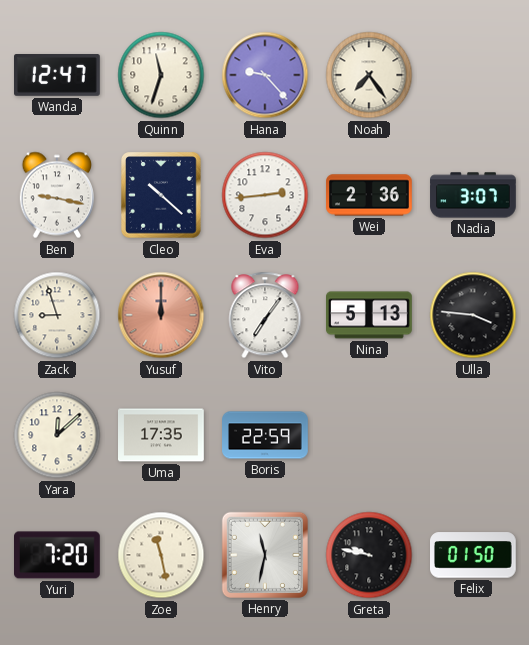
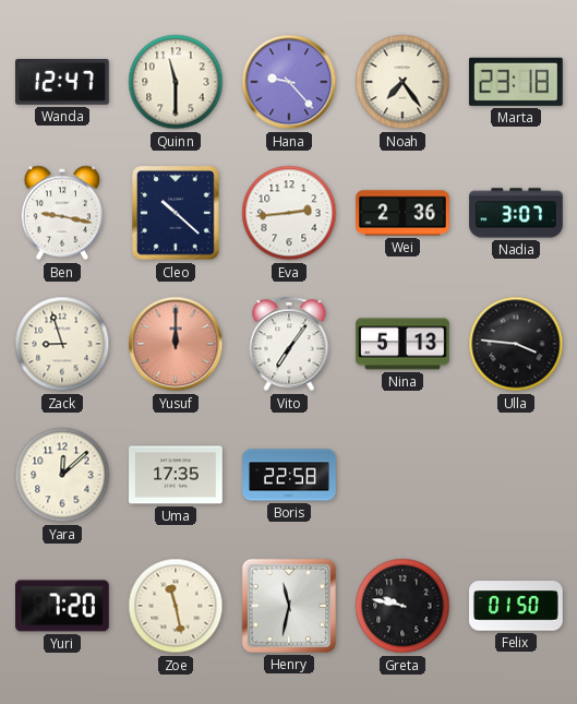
Quinn: 11:33 -> 11:30
Marta: none -> 23:18
Boris: 22:59 -> 22:58
